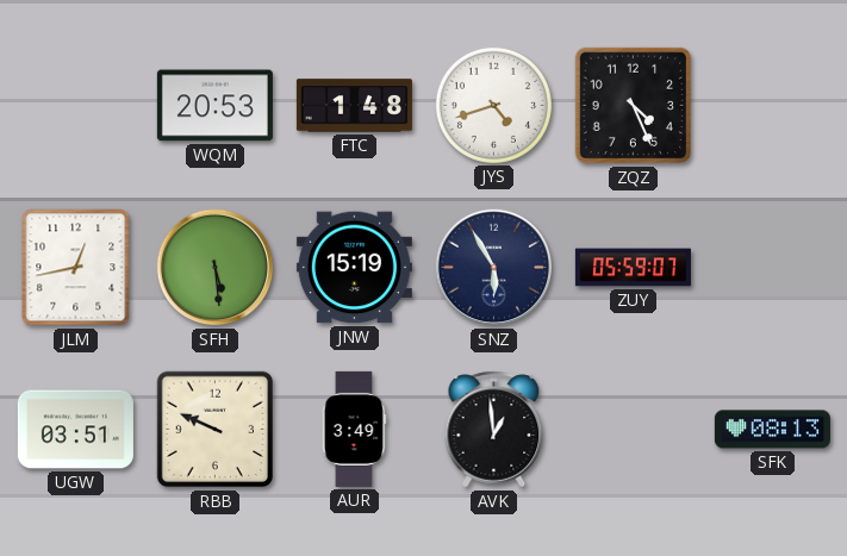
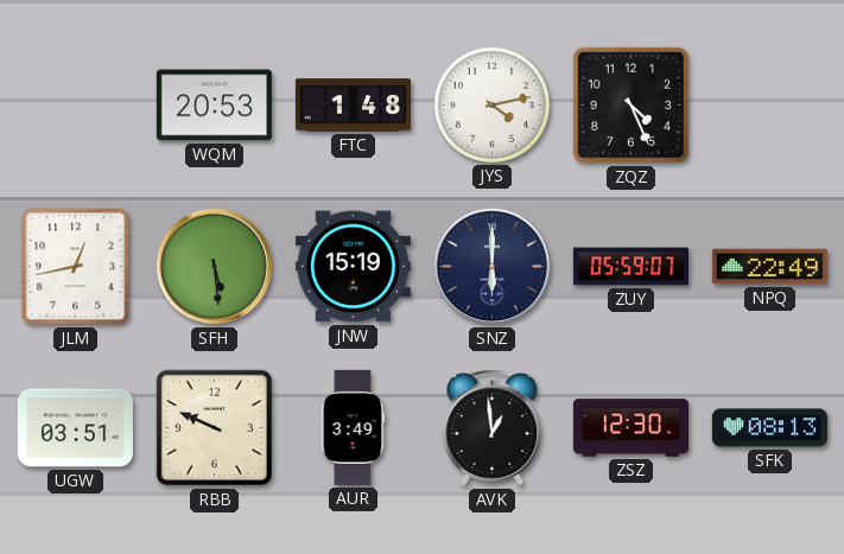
JYS: 4:42 -> 4:13
SNZ: 5:55 -> 6:00
NPQ: none -> 22:49
ZSZ: none -> 12:30
